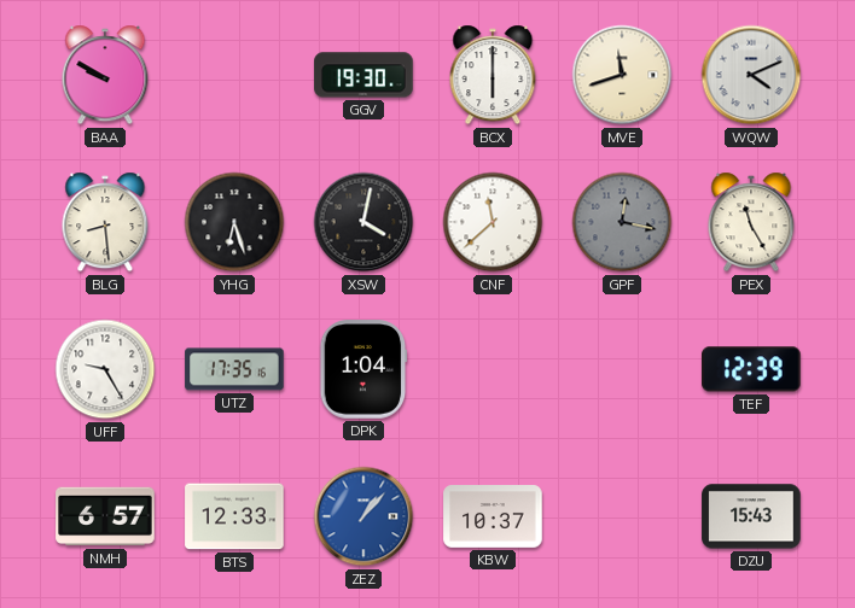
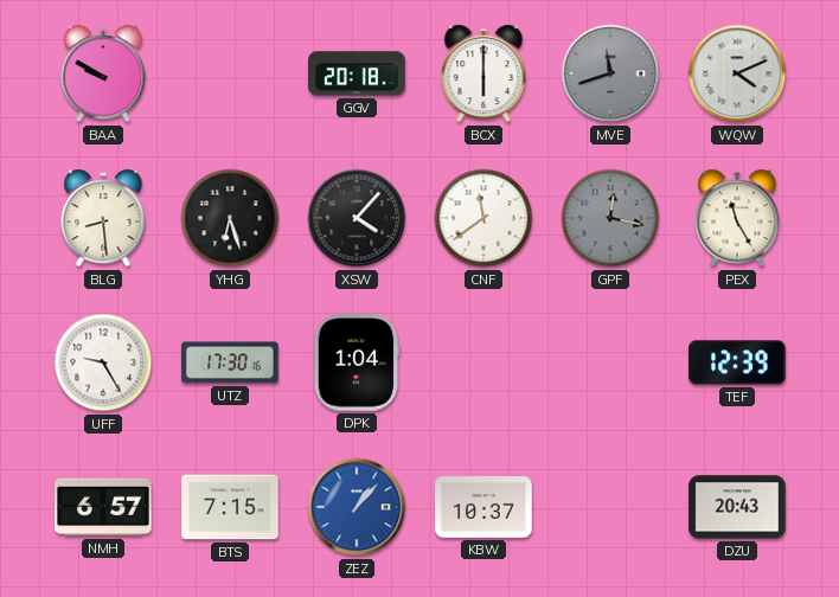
GGV: 19:30 -> 20:18
MVE dial: cream -> grey
XSW: 4:02 -> 4:07
CNF: 11:38 -> 11:39
UTZ: 17:35 -> 17:30
BTS: 12:33 -> 7:15
DZU: 15:43 -> 20:43
